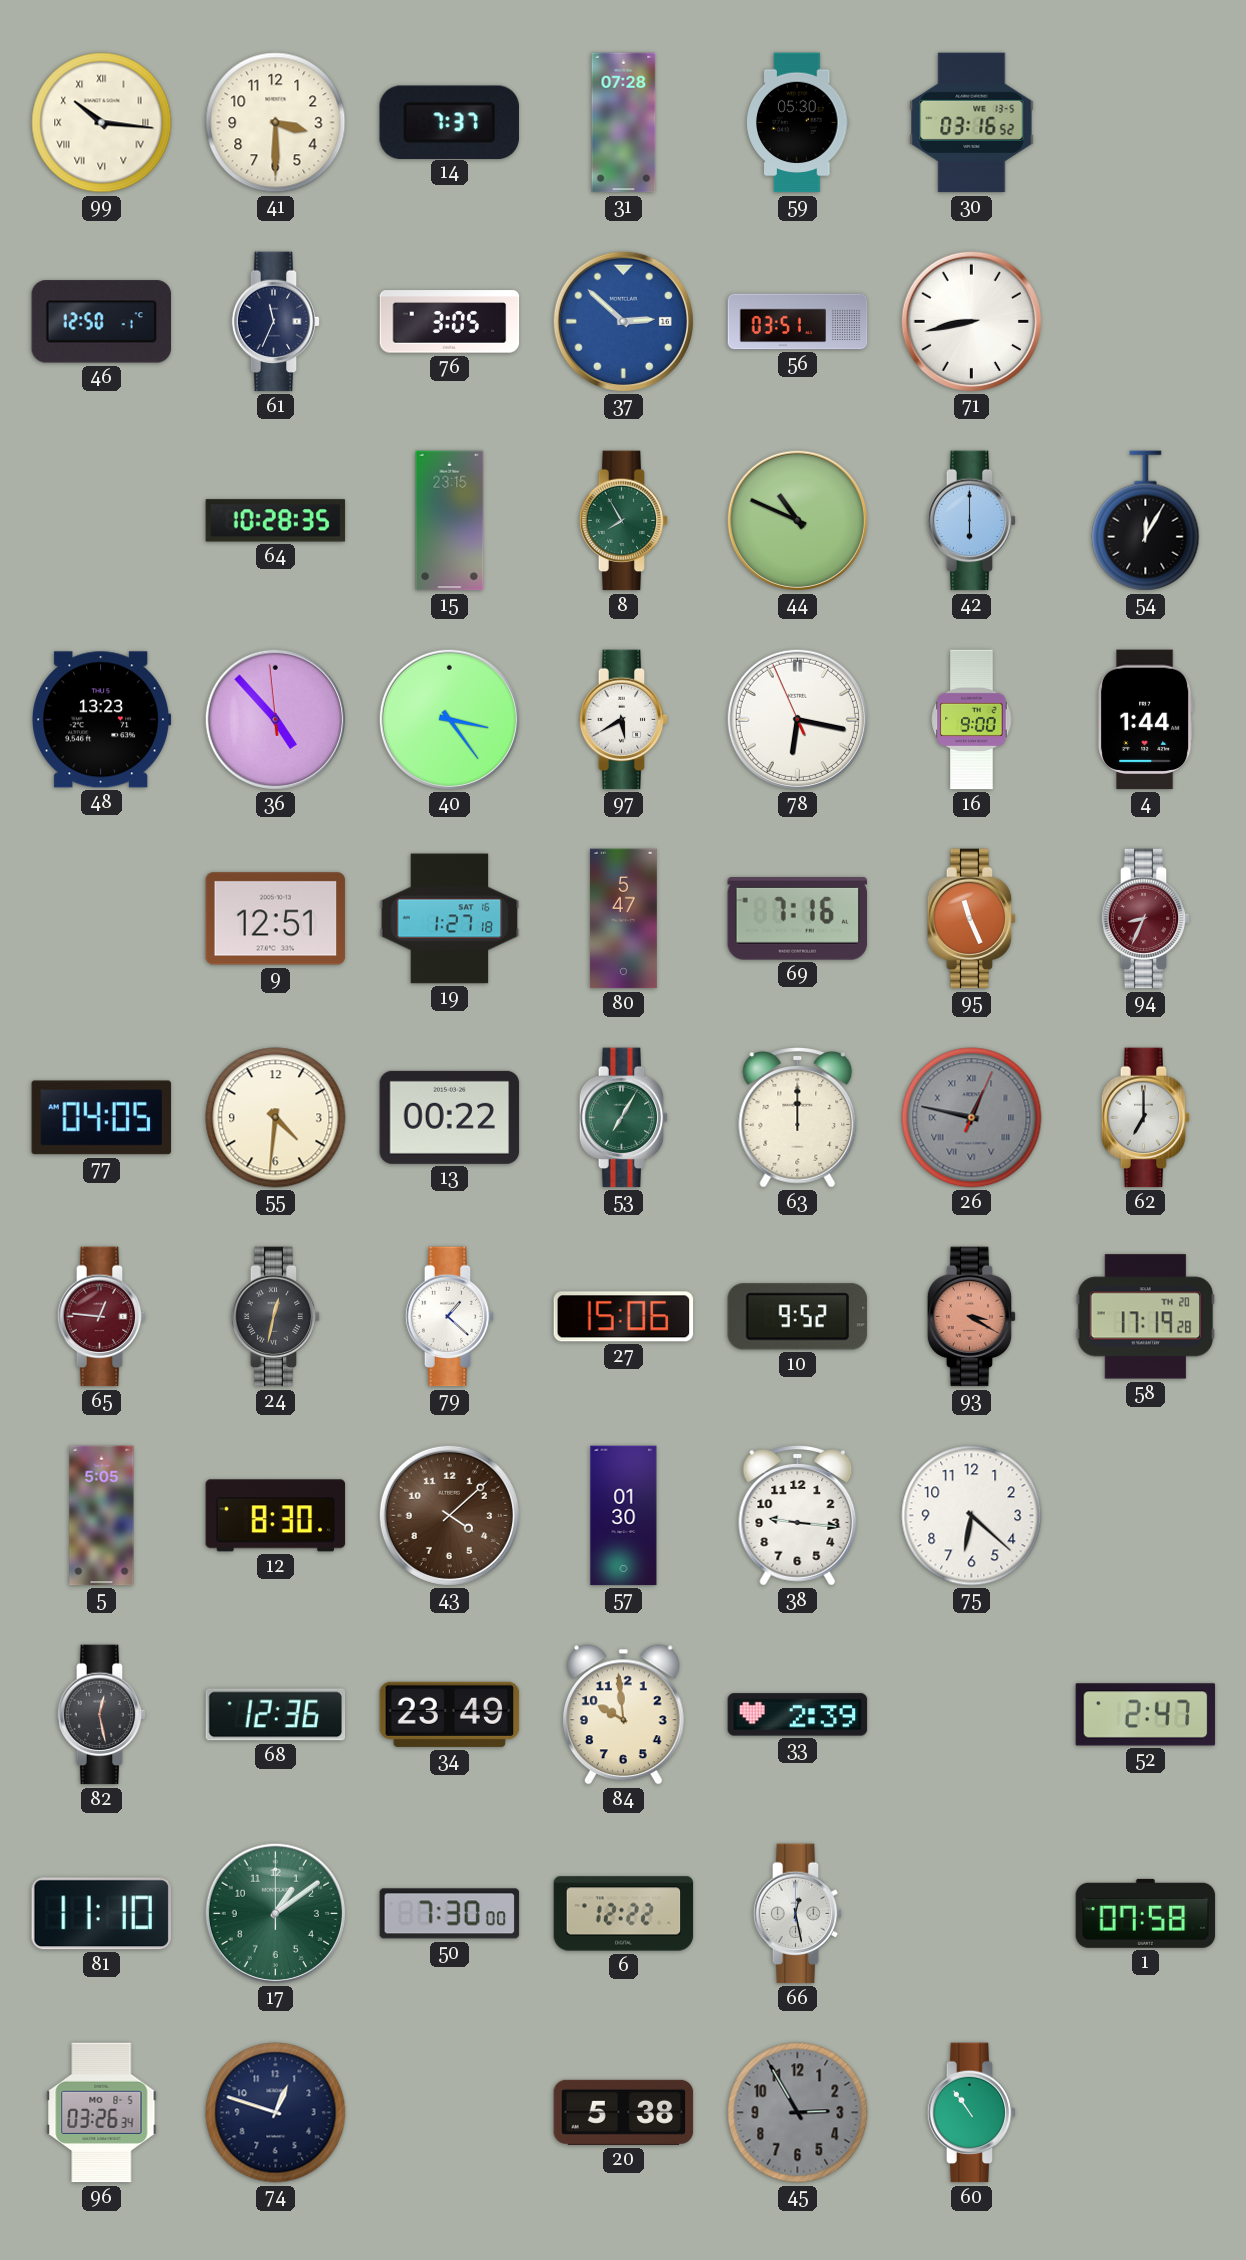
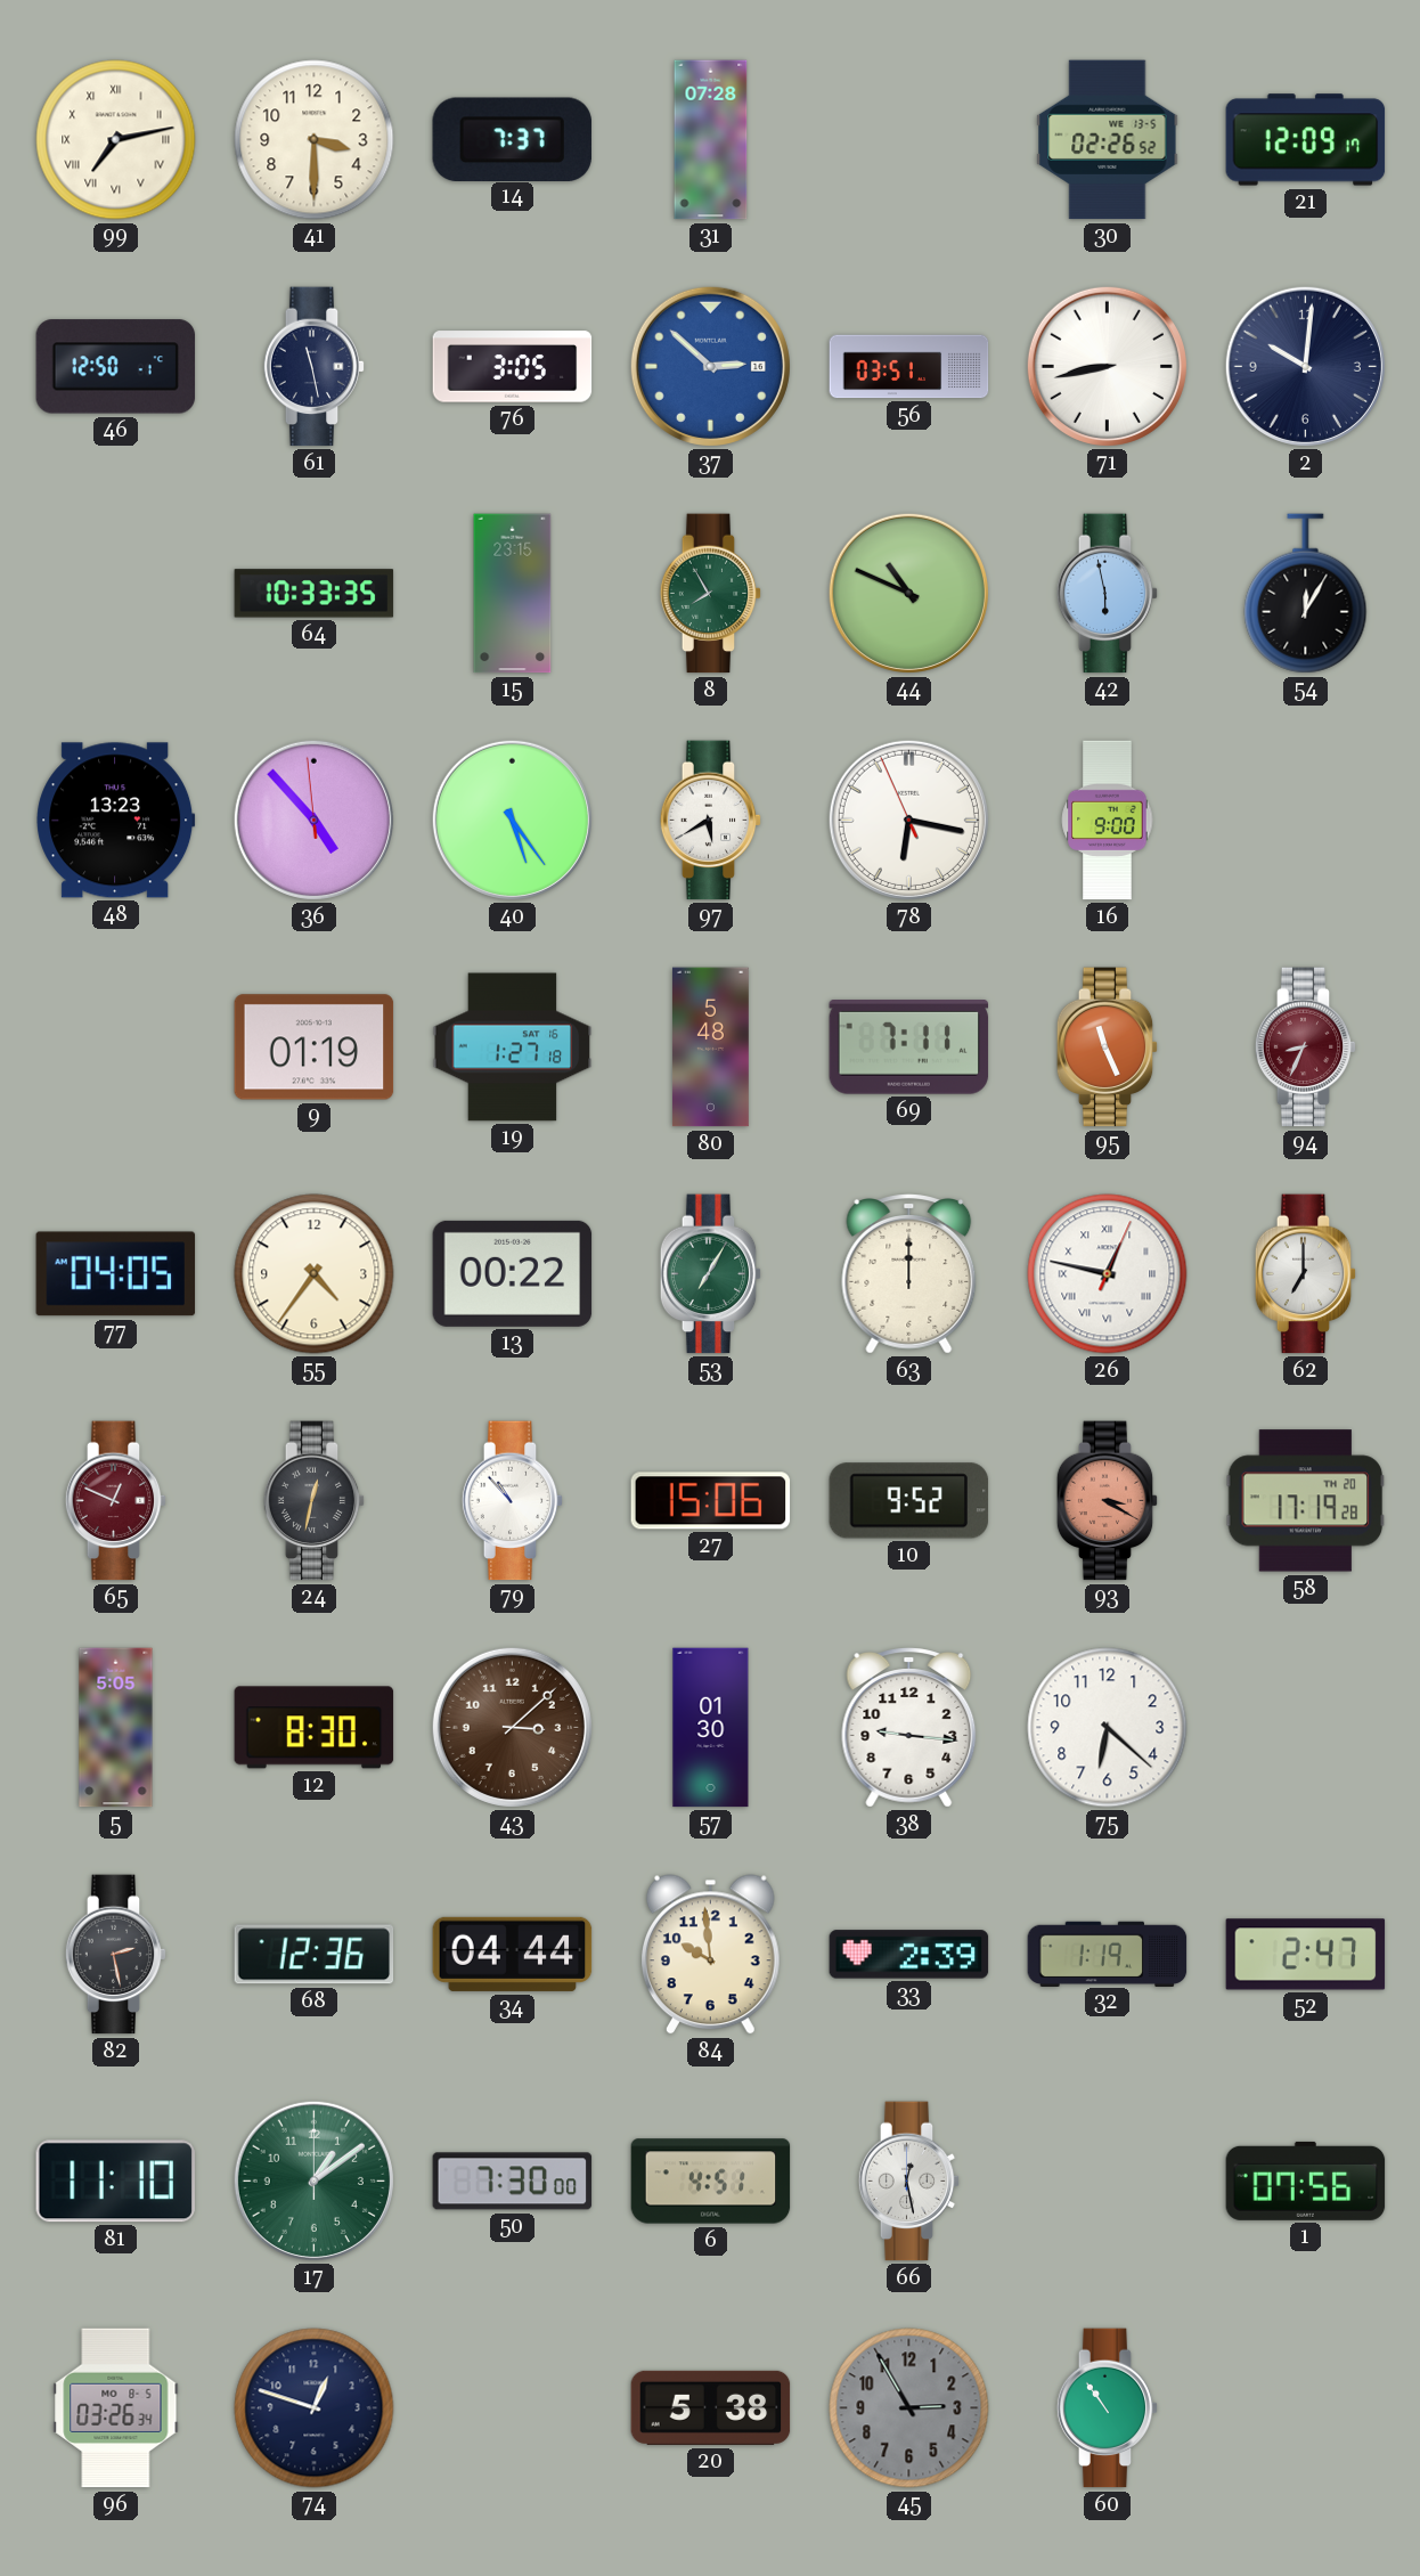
99: 10:16 -> 7:13
59: 05:30 -> none
30: 03:16 -> 02:26
21: none -> 12:09
61: 11:34 -> 11:28
2: none -> 10:01
64: 10:28 -> 10:33
42: 6:00 -> 5:58
40: 3:24 -> 5:24
4: 1:44 -> none
9: 12:51 -> 01:19
80: 5:47 -> 5:48
69: 7:16 -> 7:11
55: 4:31 -> 4:36
26 dial: grey -> white
65: 12:46 -> 12:49
79: 1:22 -> 10:53
43: 4:08 -> 3:08
82: 12:28 -> 2:28
34: 23:49 -> 04:44
32: none -> 1:19
6: 12:22 -> 4:51
1: 07:58 -> 07:56
